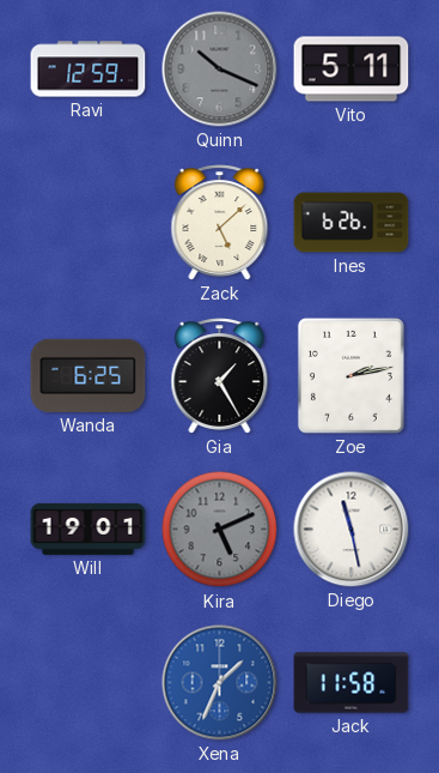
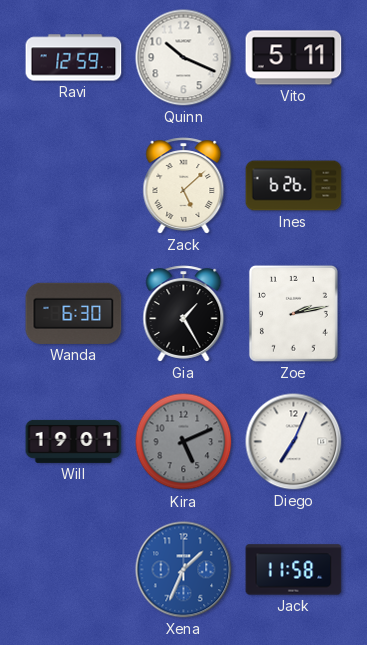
Quinn dial: grey -> white
Wanda: 6:25 -> 6:30
Diego: 11:28 -> 7:04
